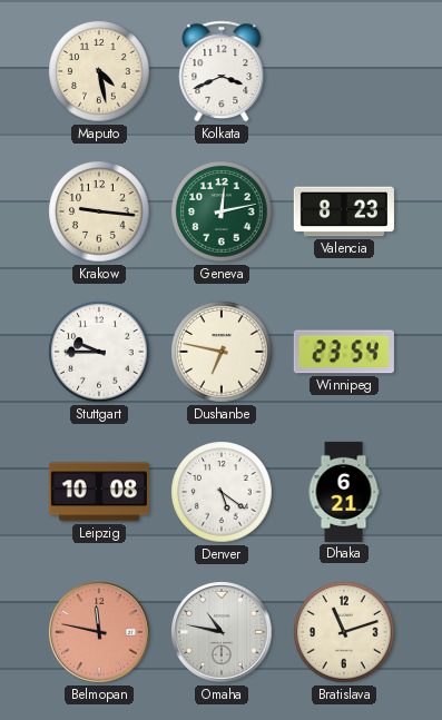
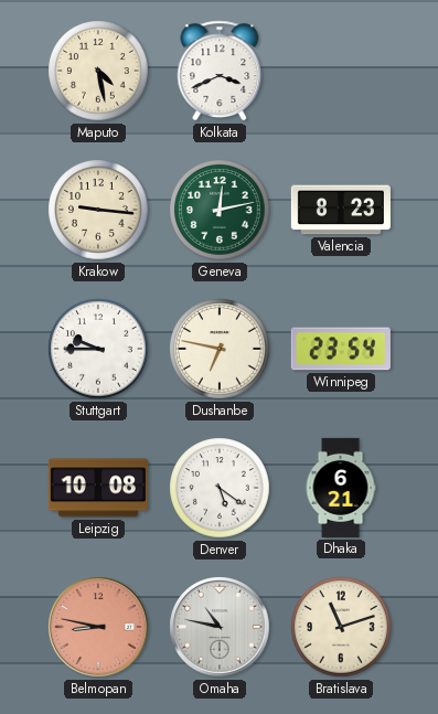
Belmopan: 11:47 -> 8:47
